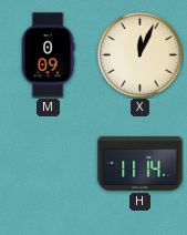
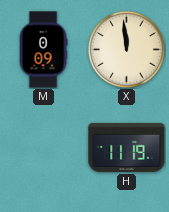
X: 12:04 -> 11:59
H: 11:14 -> 11:19
